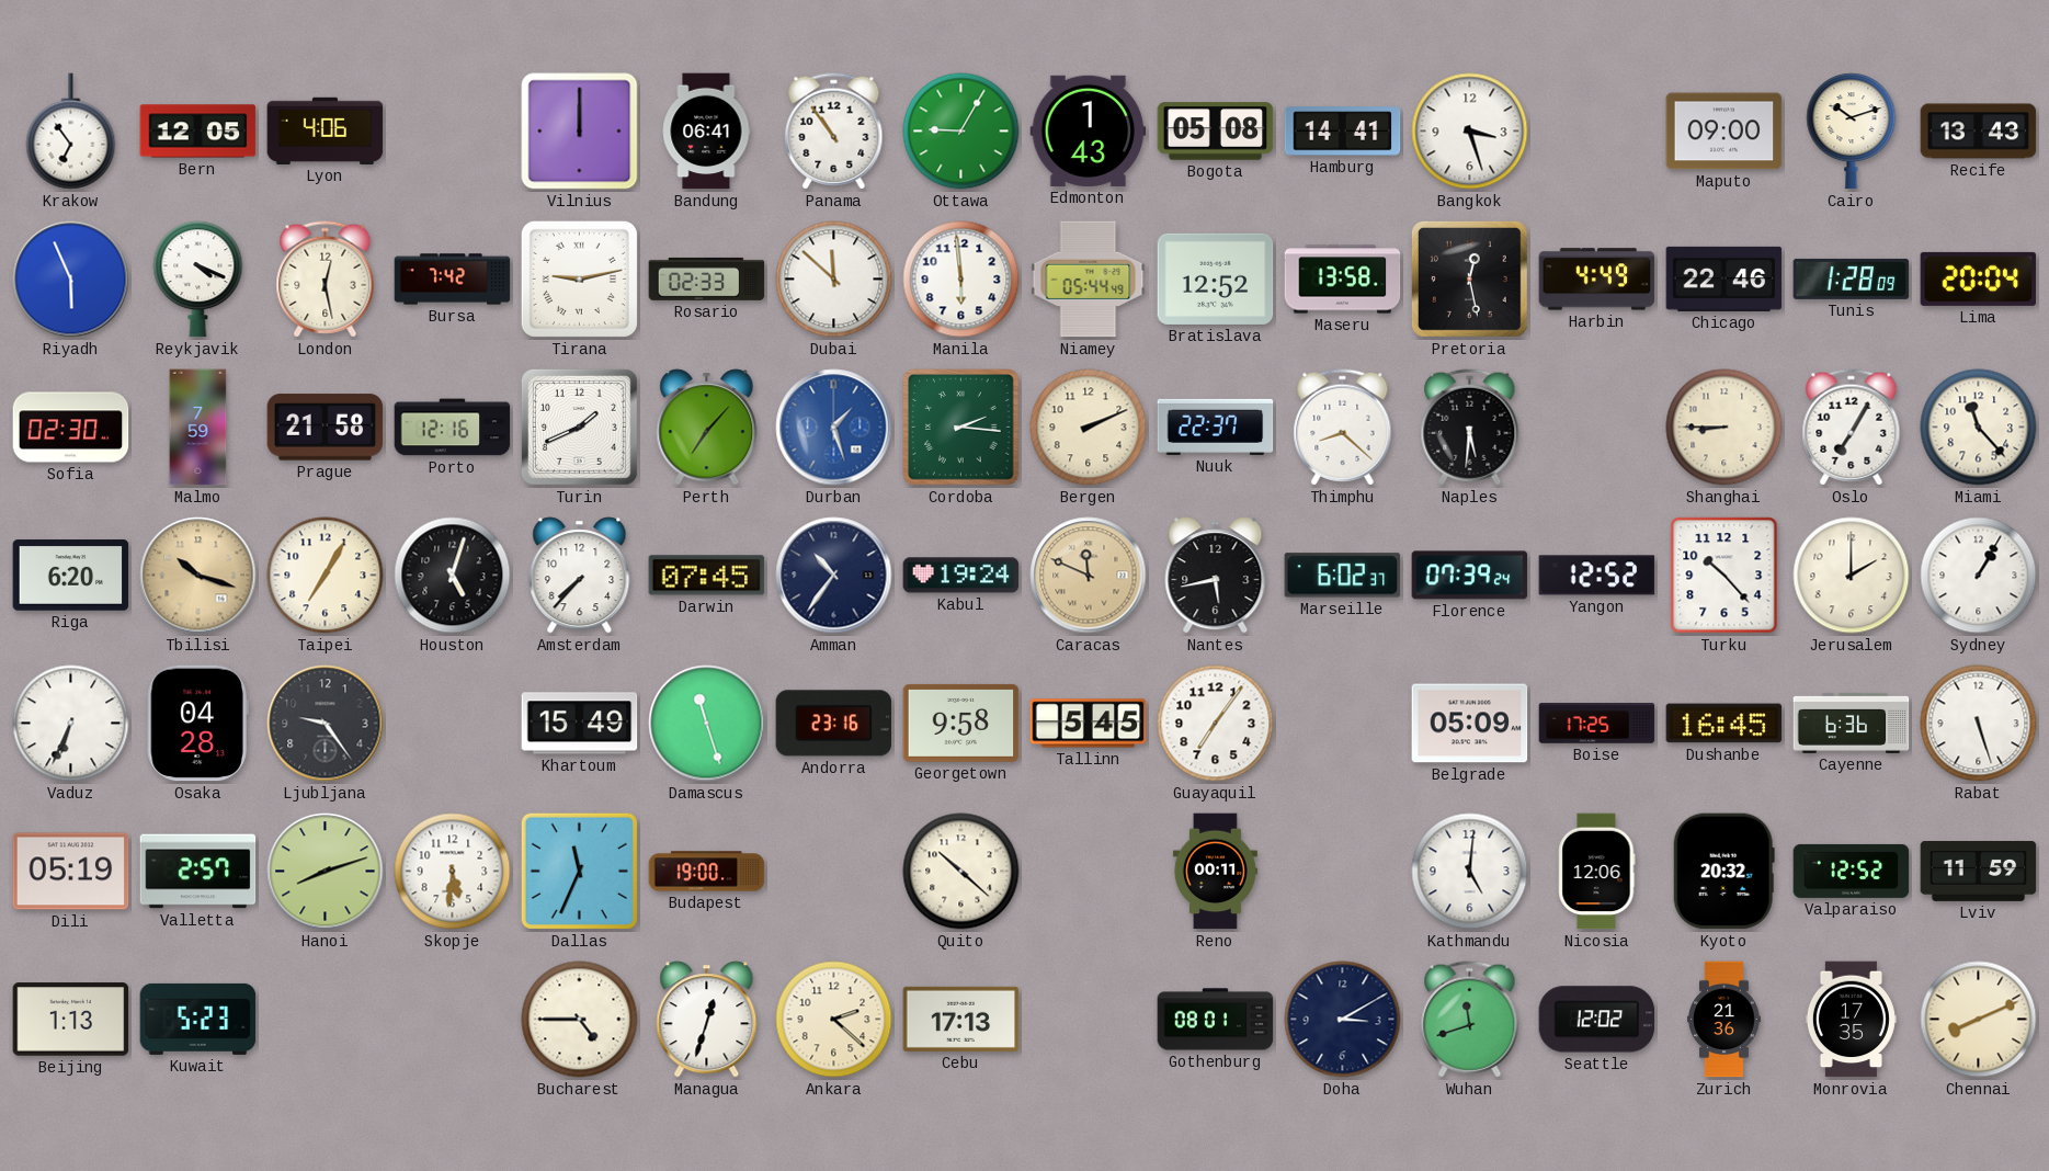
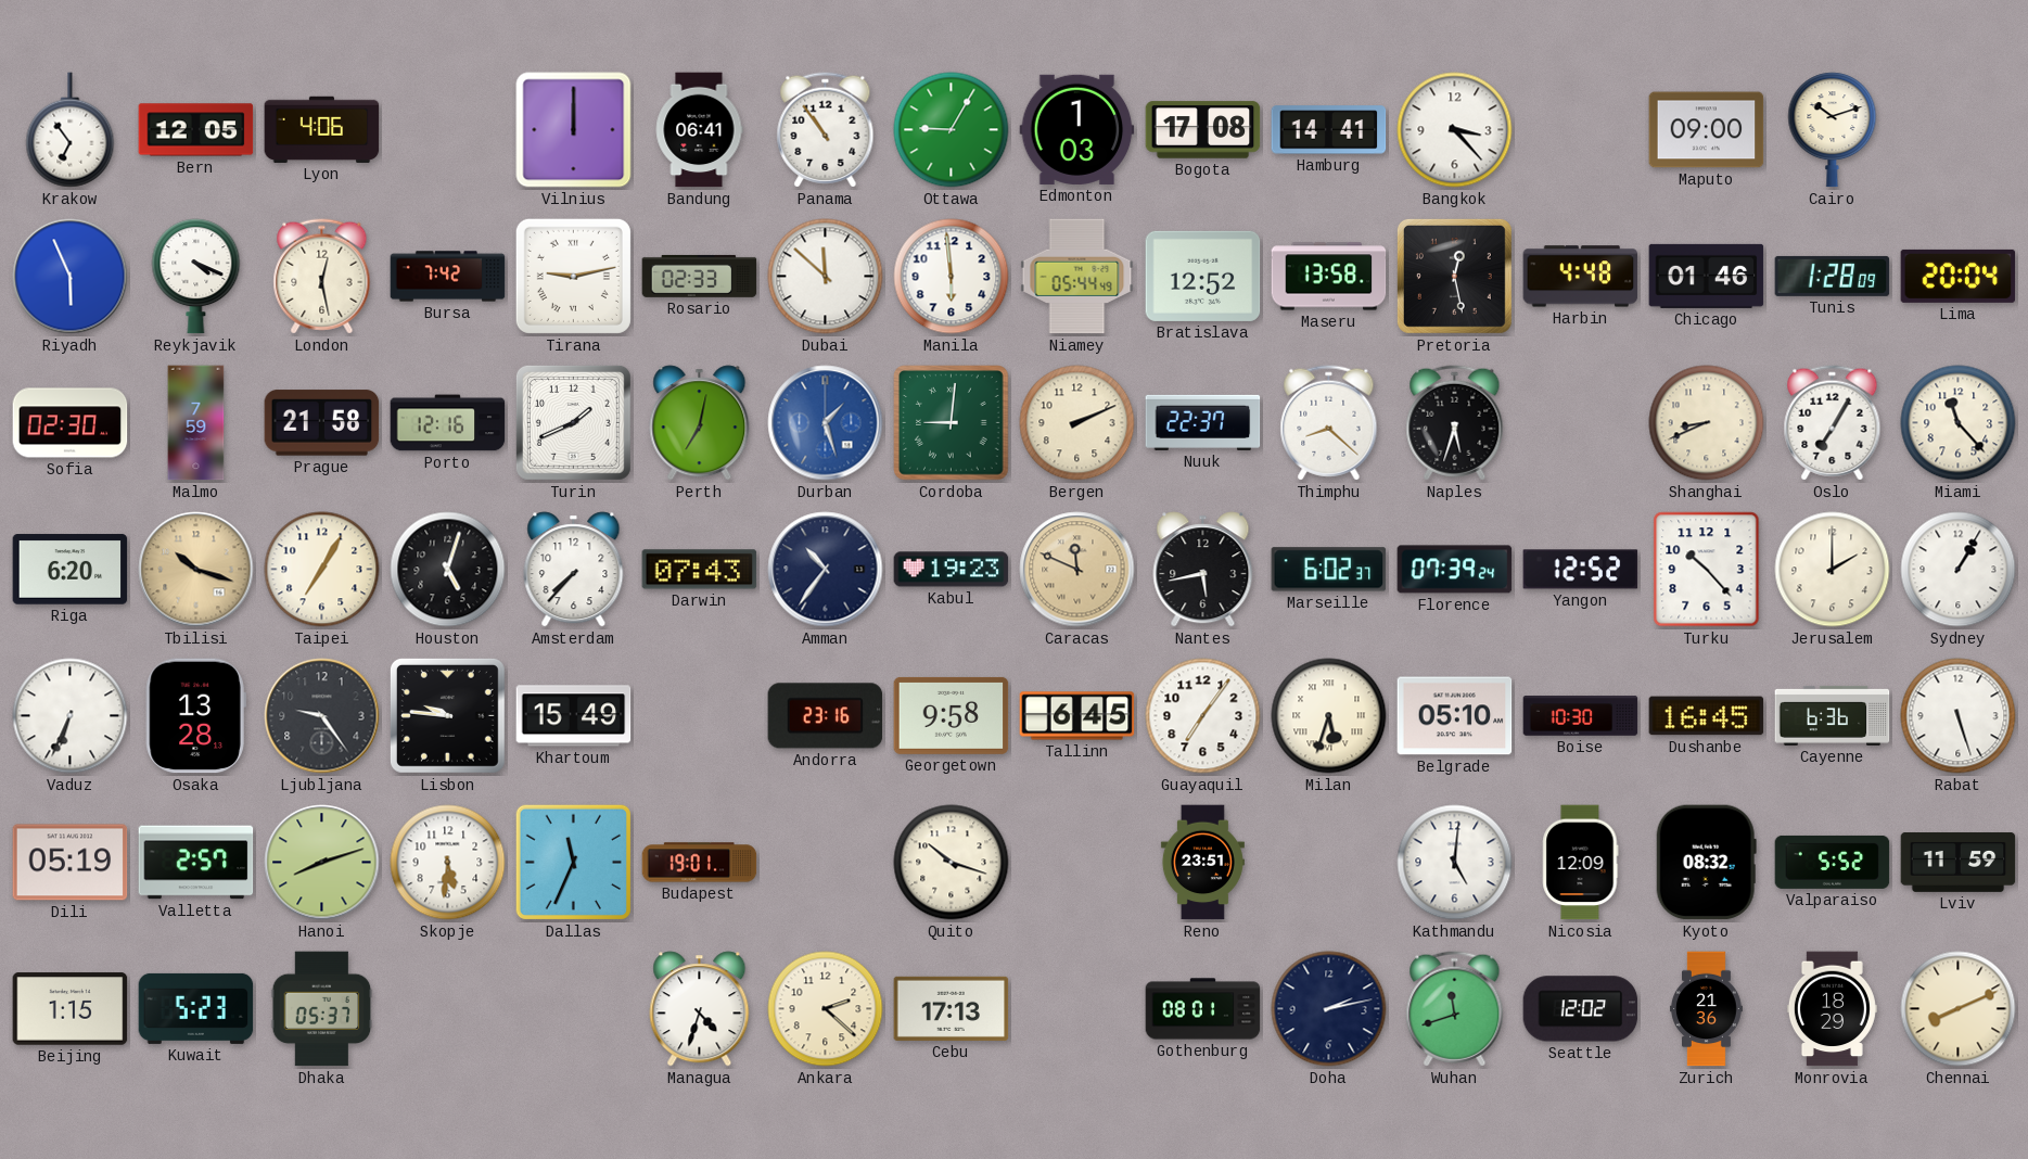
Edmonton: 1:43 -> 1:03
Bogota: 05:08 -> 17:08
Bangkok: 3:27 -> 3:23
Recife: 13:43 -> none
Harbin: 4:49 -> 4:48
Chicago: 22:46 -> 01:46
Perth: 7:07 -> 7:02
Cordoba: 2:16 -> 9:01
Naples: 5:31 -> 5:33
Shanghai: 8:45 -> 8:41
Darwin: 07:45 -> 07:43
Kabul: 19:24 -> 19:23
Osaka: 04:28 -> 13:28
Lisbon: none -> 9:46
Damascus: 11:27 -> none
Tallinn: 5:45 -> 6:45
Milan: none -> 5:33
Belgrade: 05:09 -> 05:10
Boise: 17:25 -> 10:30
Budapest: 19:00 -> 19:01
Quito: 10:22 -> 10:18
Reno: 00:11 -> 23:51
Nicosia: 12:06 -> 12:09
Kyoto: 20:32 -> 08:32
Valparaiso: 12:52 -> 5:52
Beijing: 1:13 -> 1:15
Dhaka: none -> 05:37
Bucharest: 4:45 -> none
Managua: 12:33 -> 4:33
Doha: 3:10 -> 2:13
Monrovia: 17:35 -> 18:29
